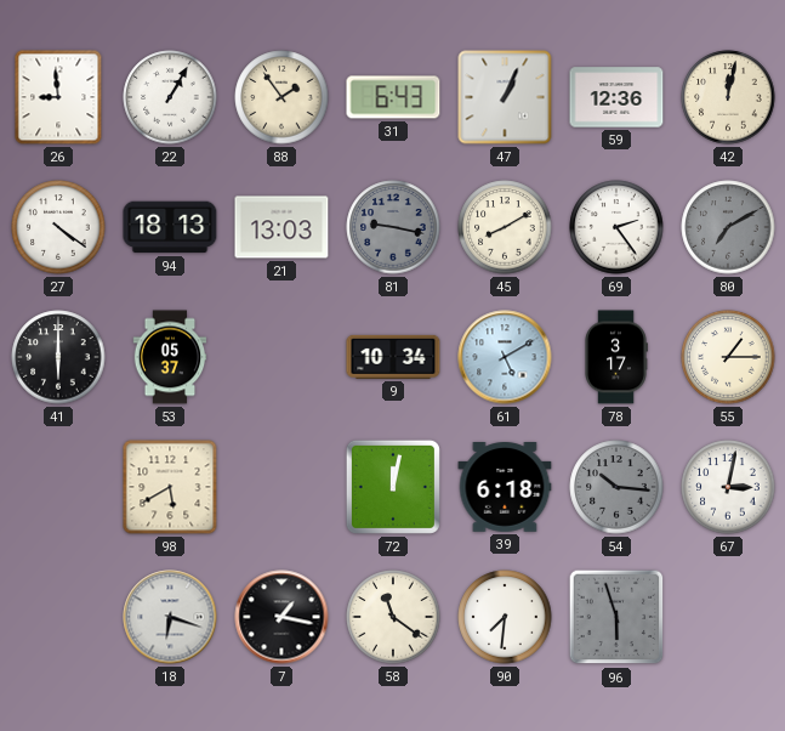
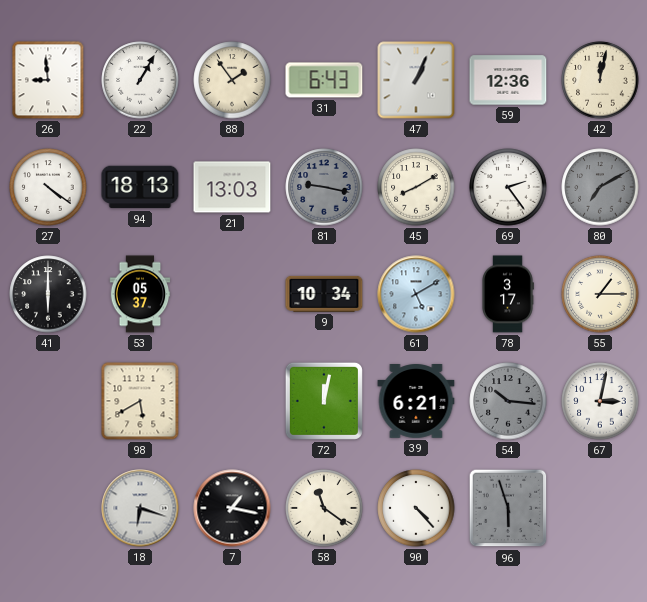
39: 6:18 -> 6:21
90: 7:31 -> 4:23
